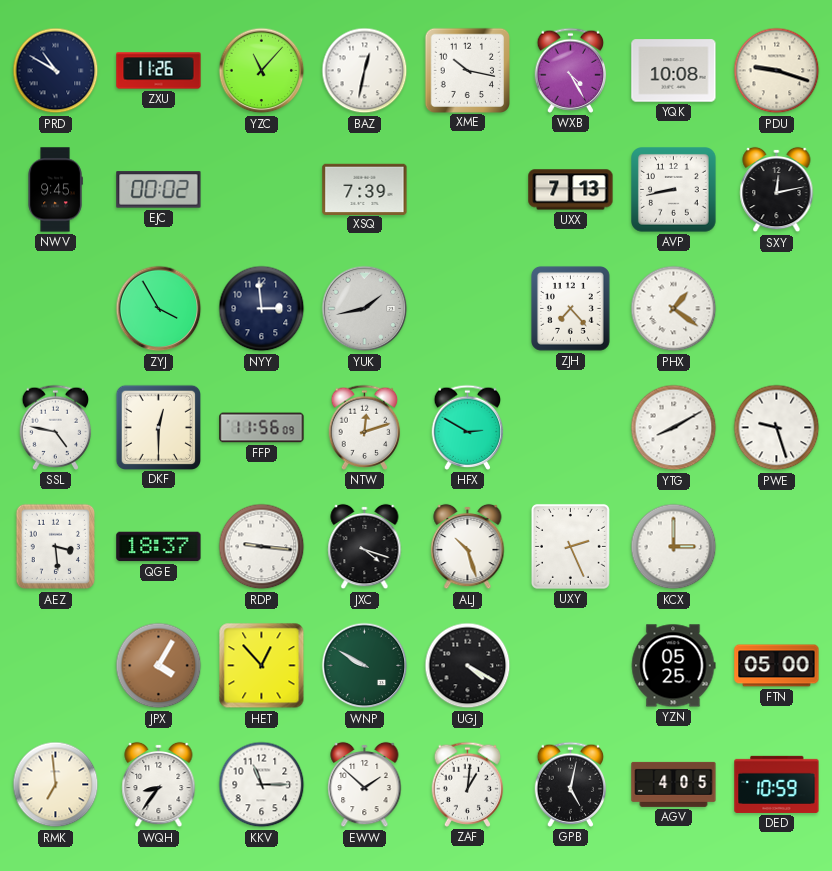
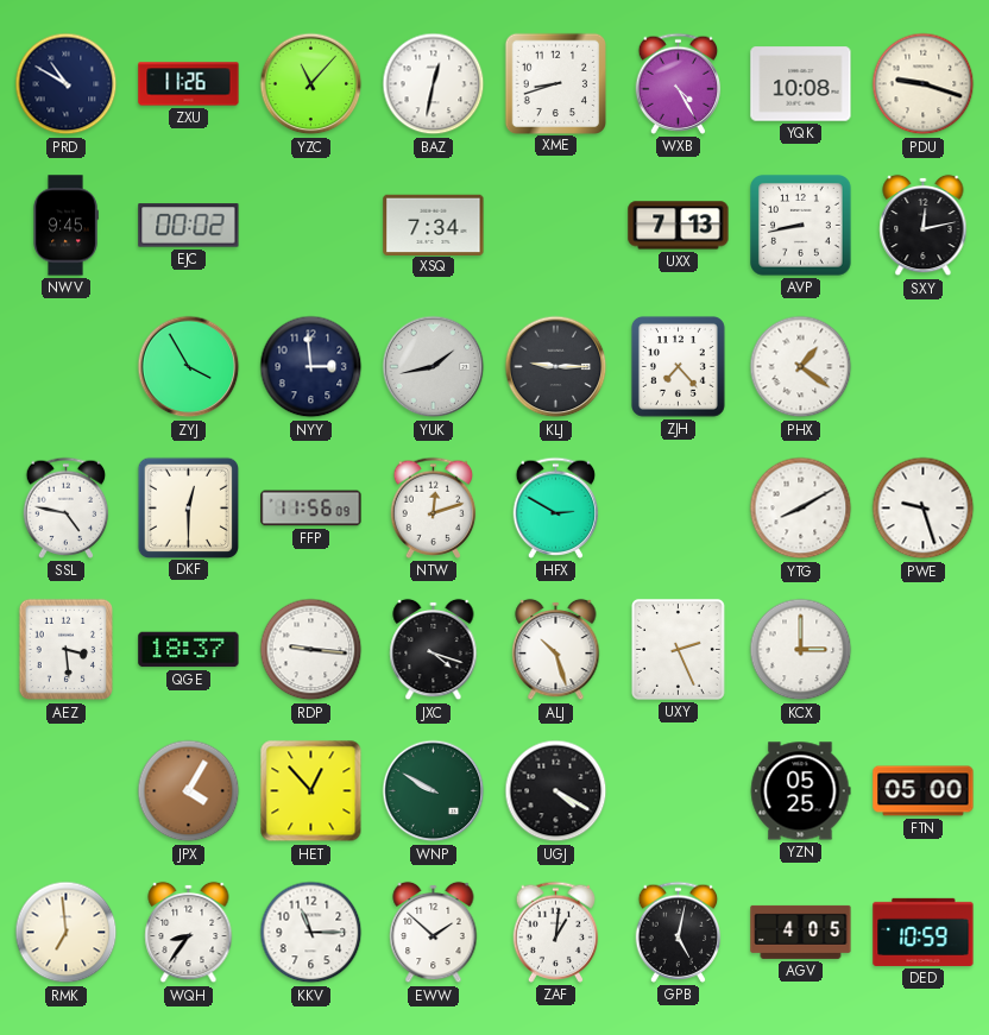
XME: 10:17 -> 8:42
XSQ: 7:39 -> 7:34
KLJ: none -> 9:15
